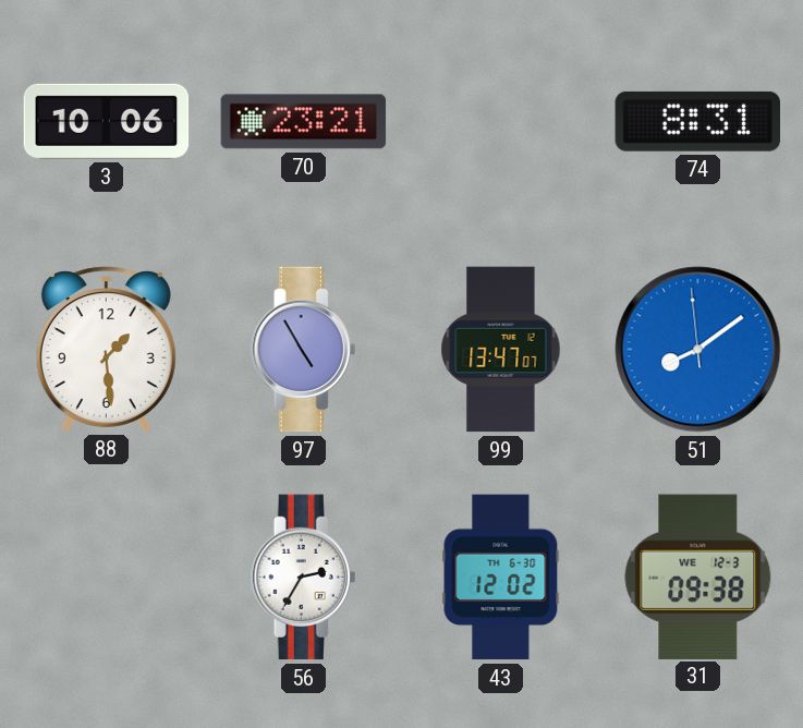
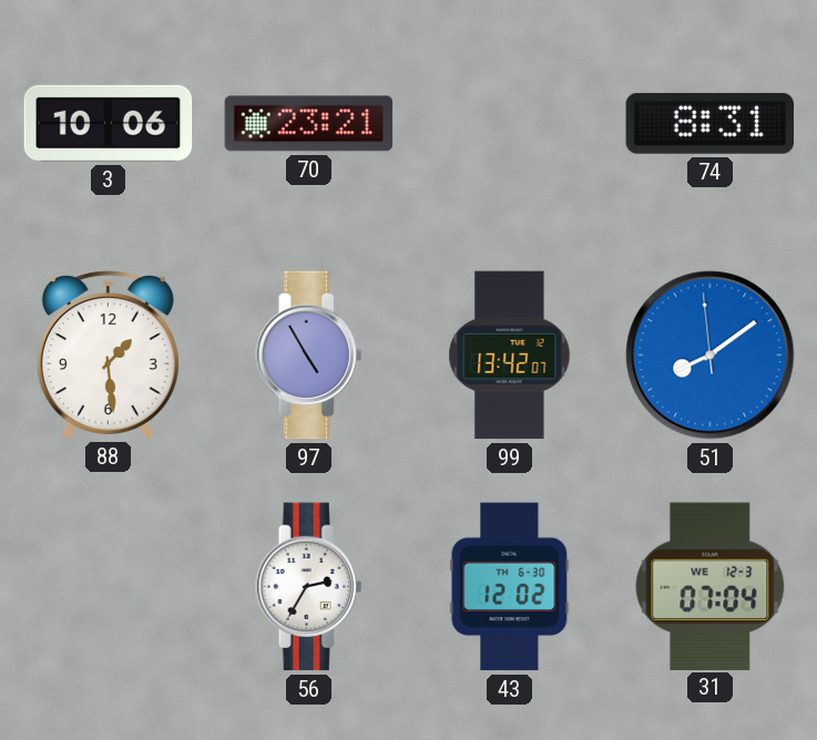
99: 13:47 -> 13:42
31: 09:38 -> 07:04
